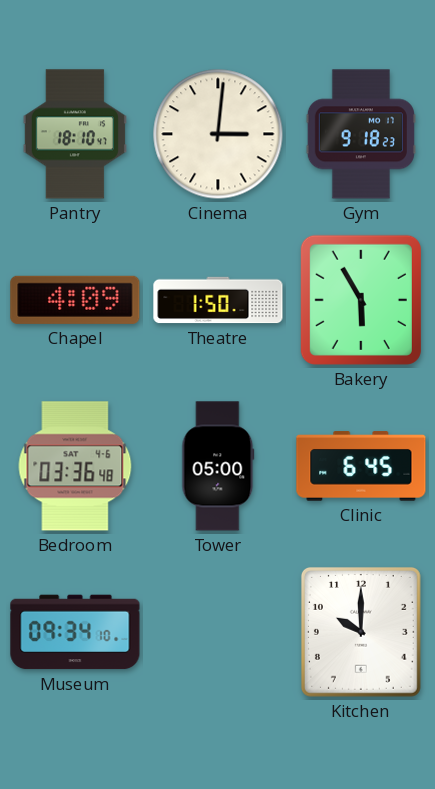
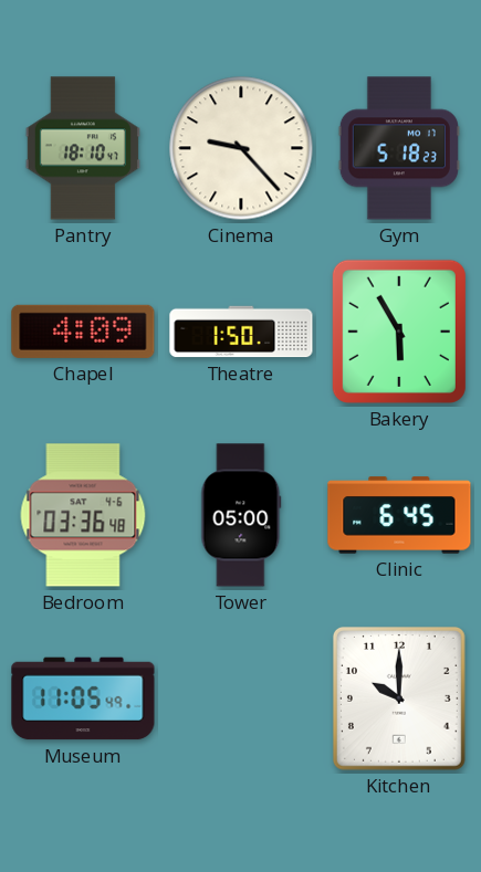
Cinema: 3:01 -> 9:23
Gym: 9:18 -> 5:18
Museum: 09:34 -> 11:05
